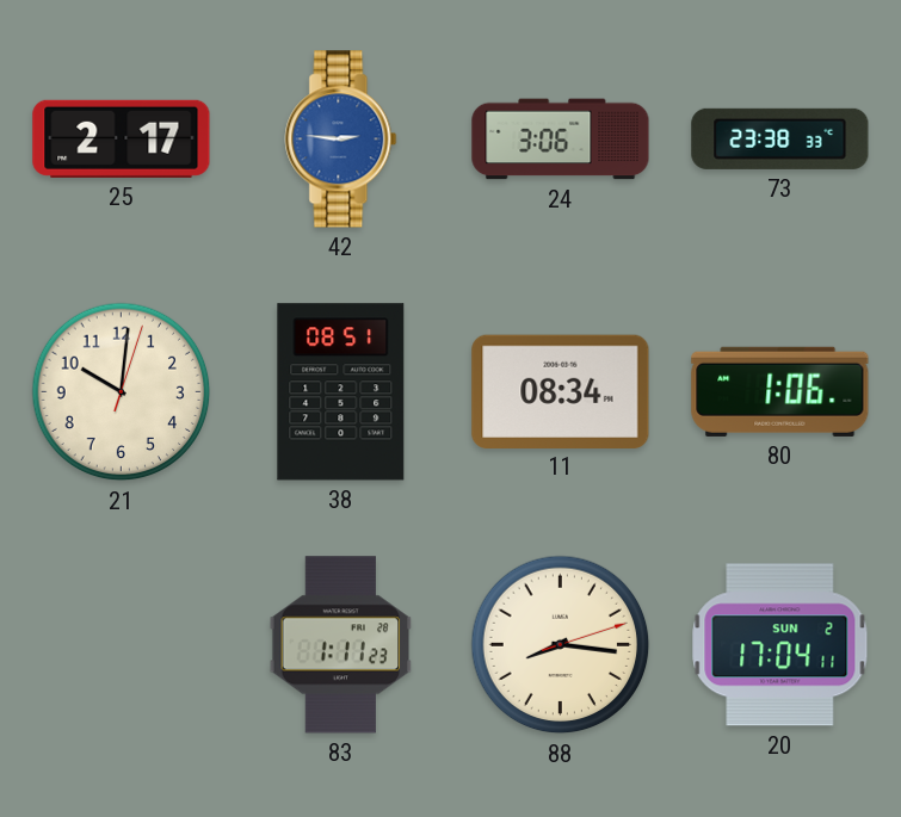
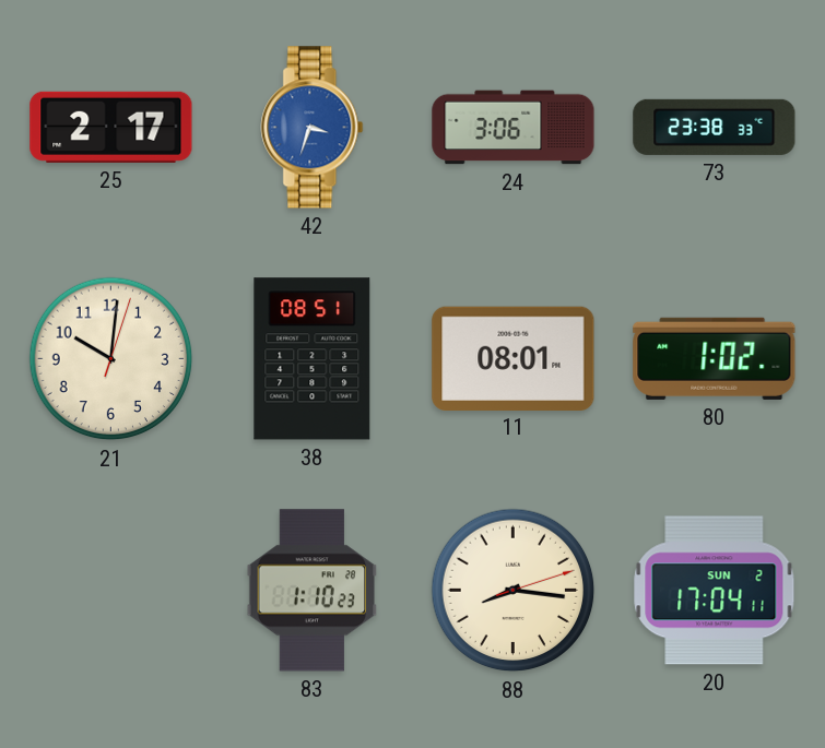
42: 2:46 -> 3:33
11: 08:34 -> 08:01
80: 1:06 -> 1:02
83: 1:11 -> 1:10
